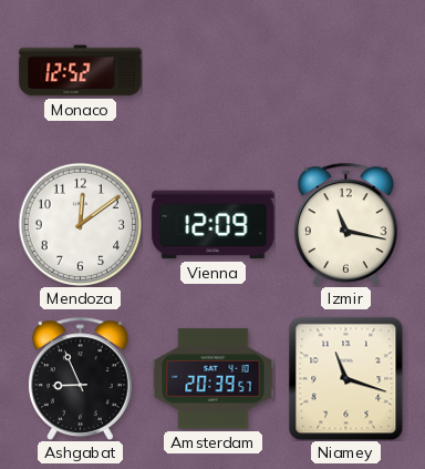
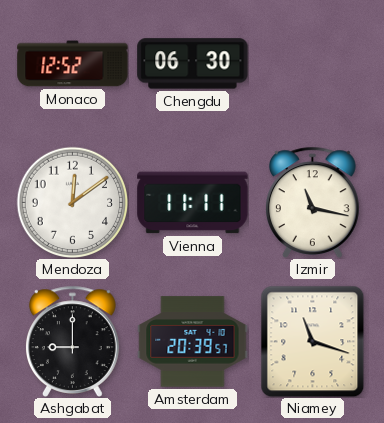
Chengdu: none -> 06:30
Vienna: 12:09 -> 11:11
Ashgabat: 8:56 -> 9:00
